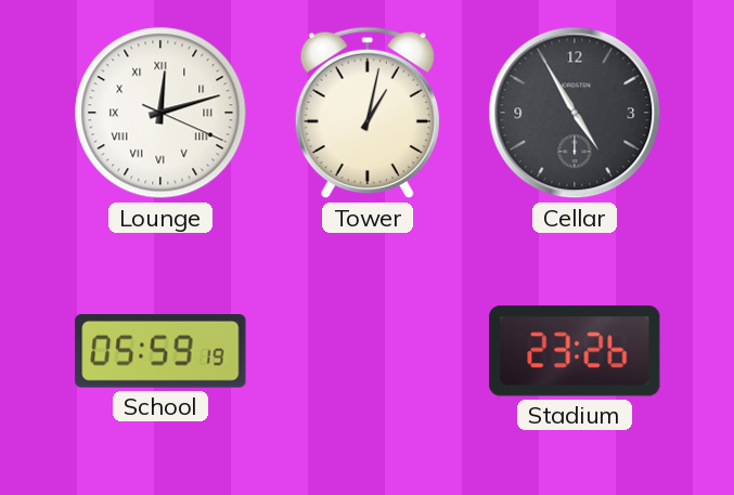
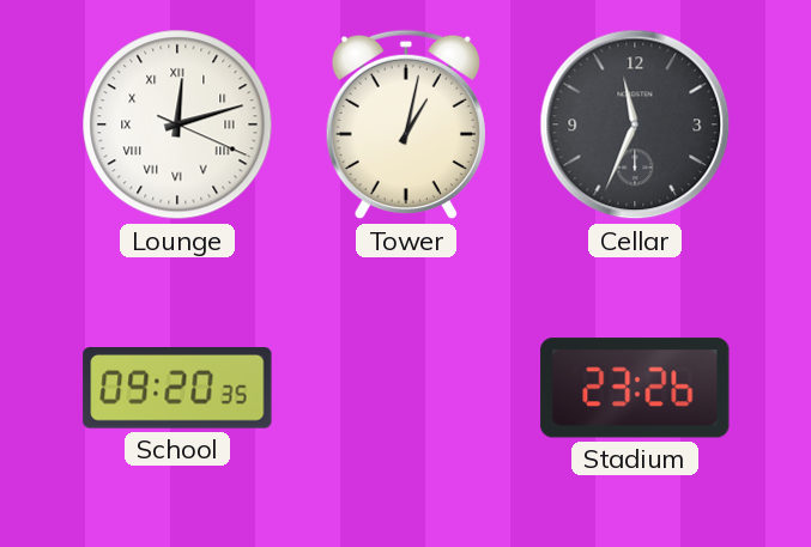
Cellar: 4:55 -> 11:34
School: 05:59 -> 09:20
